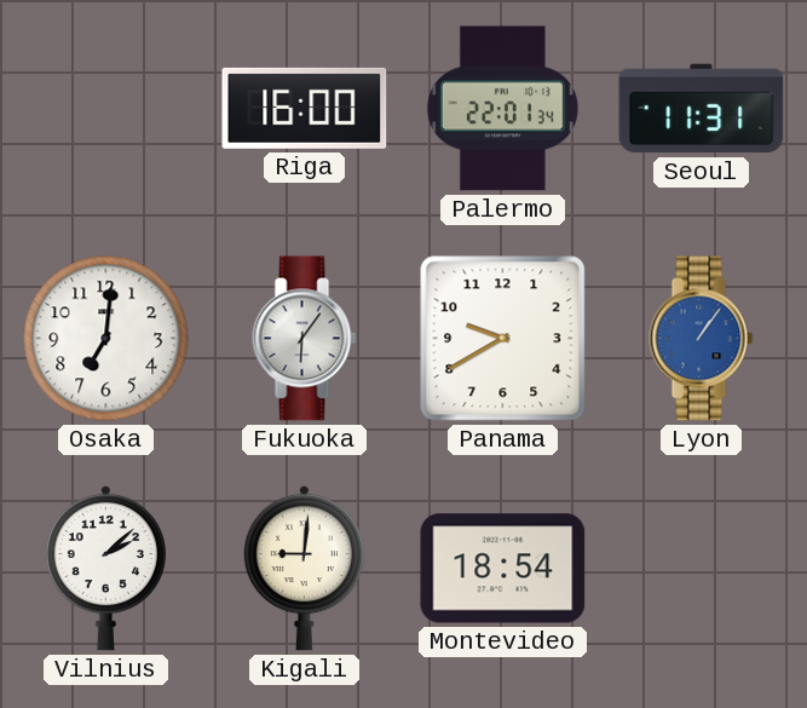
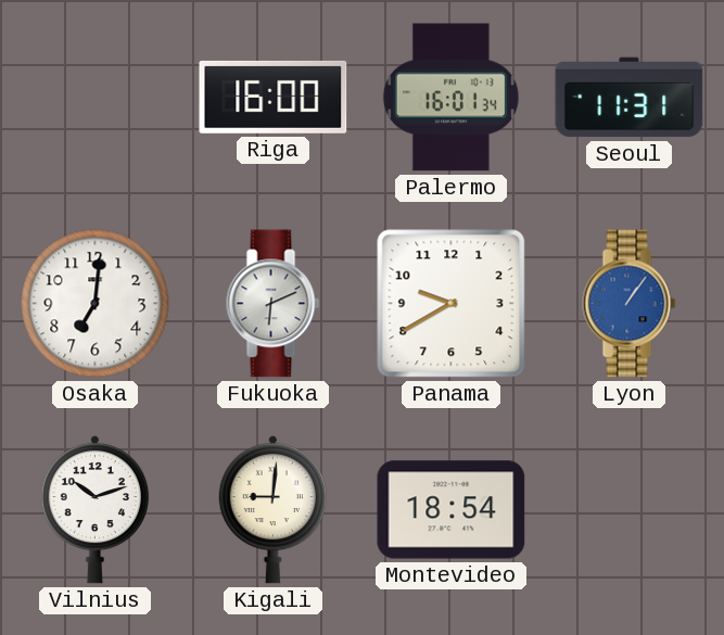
Palermo: 22:01 -> 16:01
Fukuoka: 6:06 -> 6:11
Vilnius: 2:08 -> 10:12
